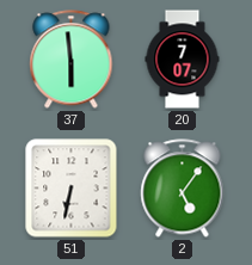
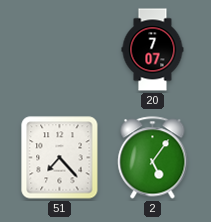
37: 5:59 -> none
51: 6:32 -> 7:23
